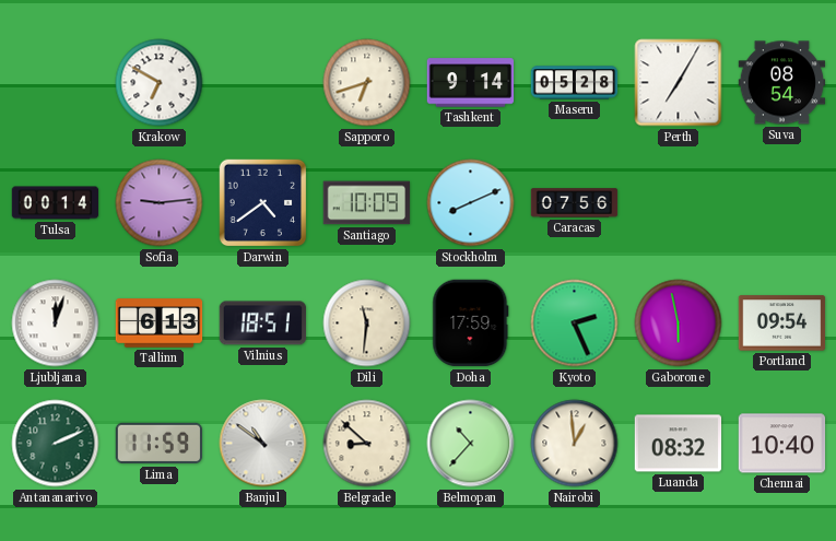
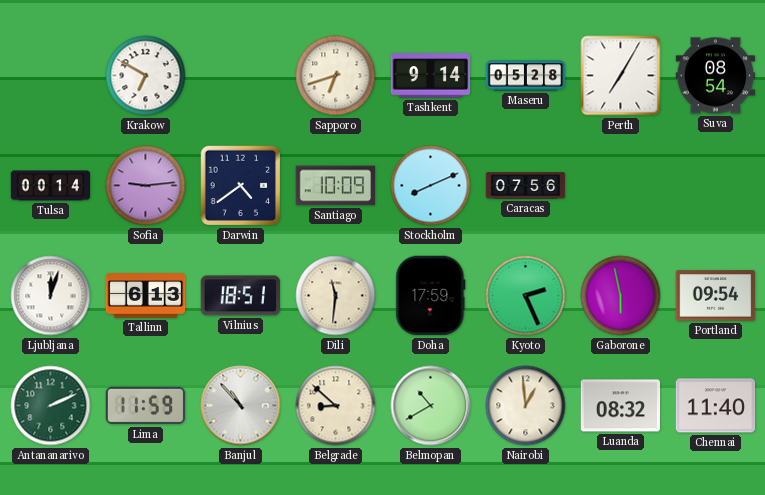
Banjul: 10:51 -> 10:53
Belmopan: 10:37 -> 10:40
Chennai: 10:40 -> 11:40
